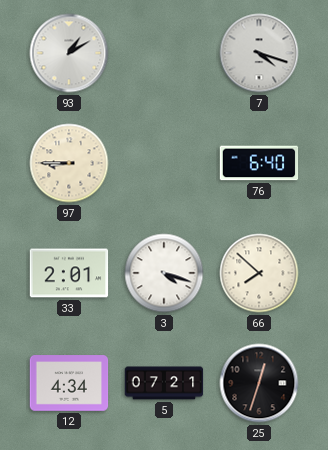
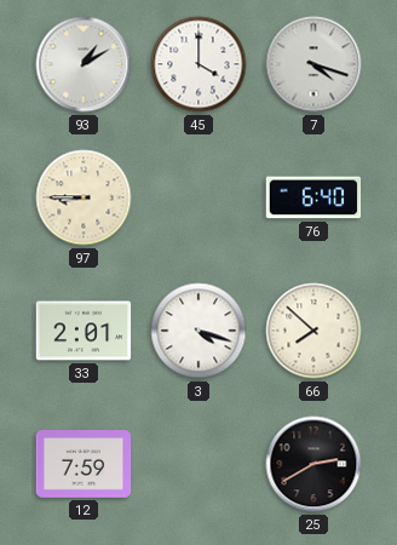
45: none -> 4:00
12: 4:34 -> 7:59
5: 07:21 -> none
25: 12:33 -> 2:40
